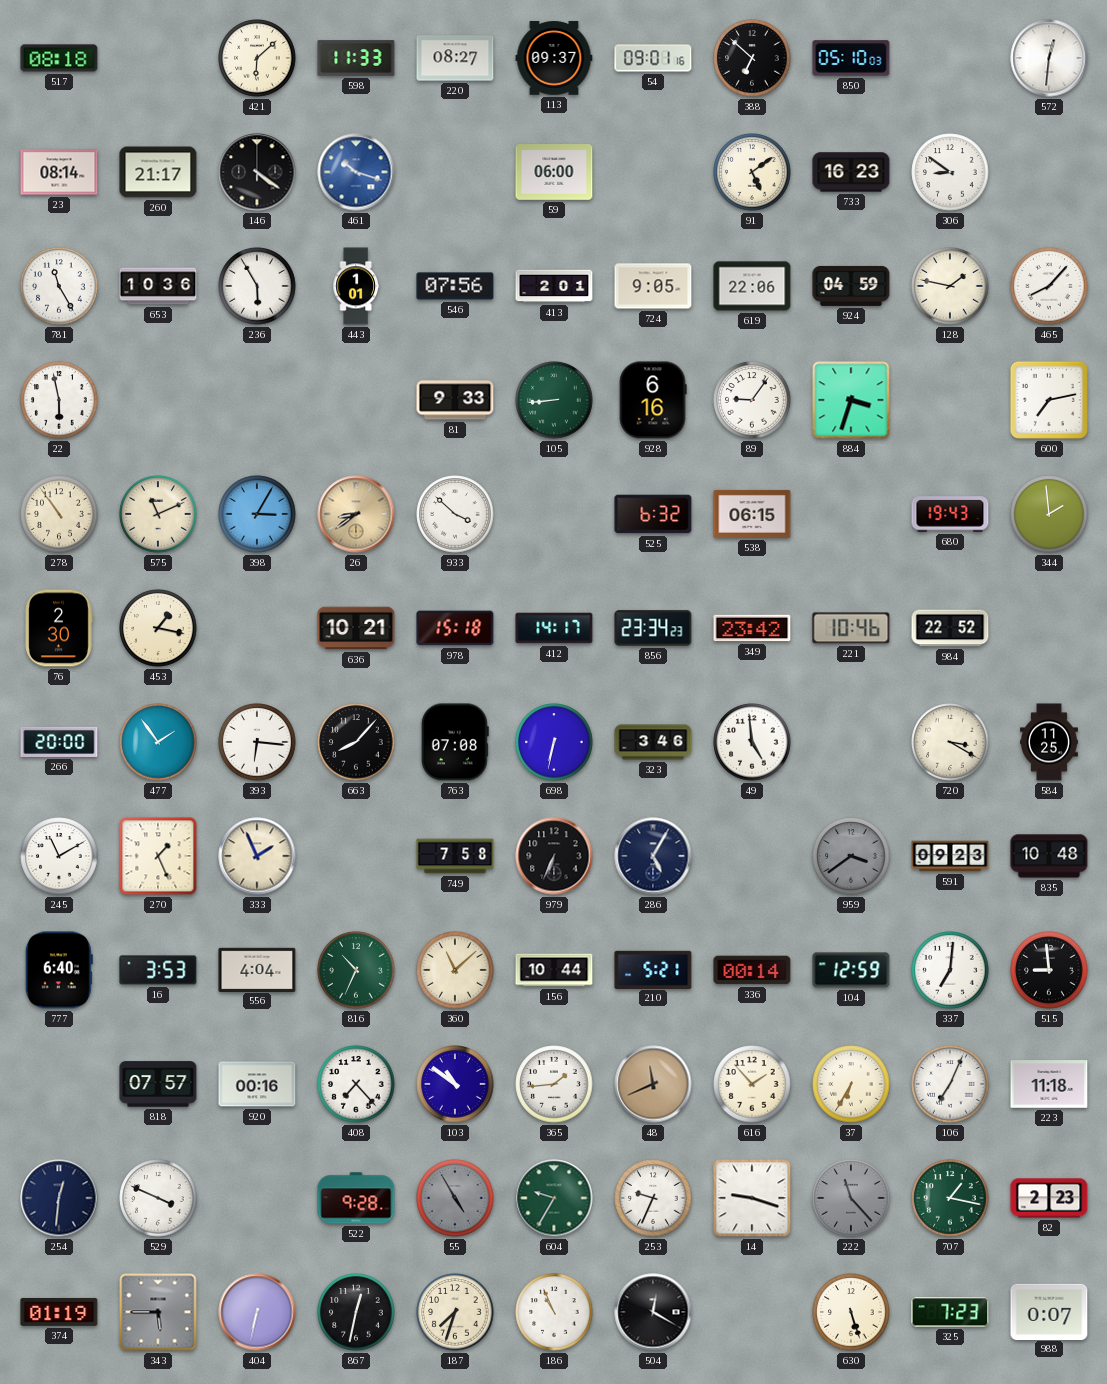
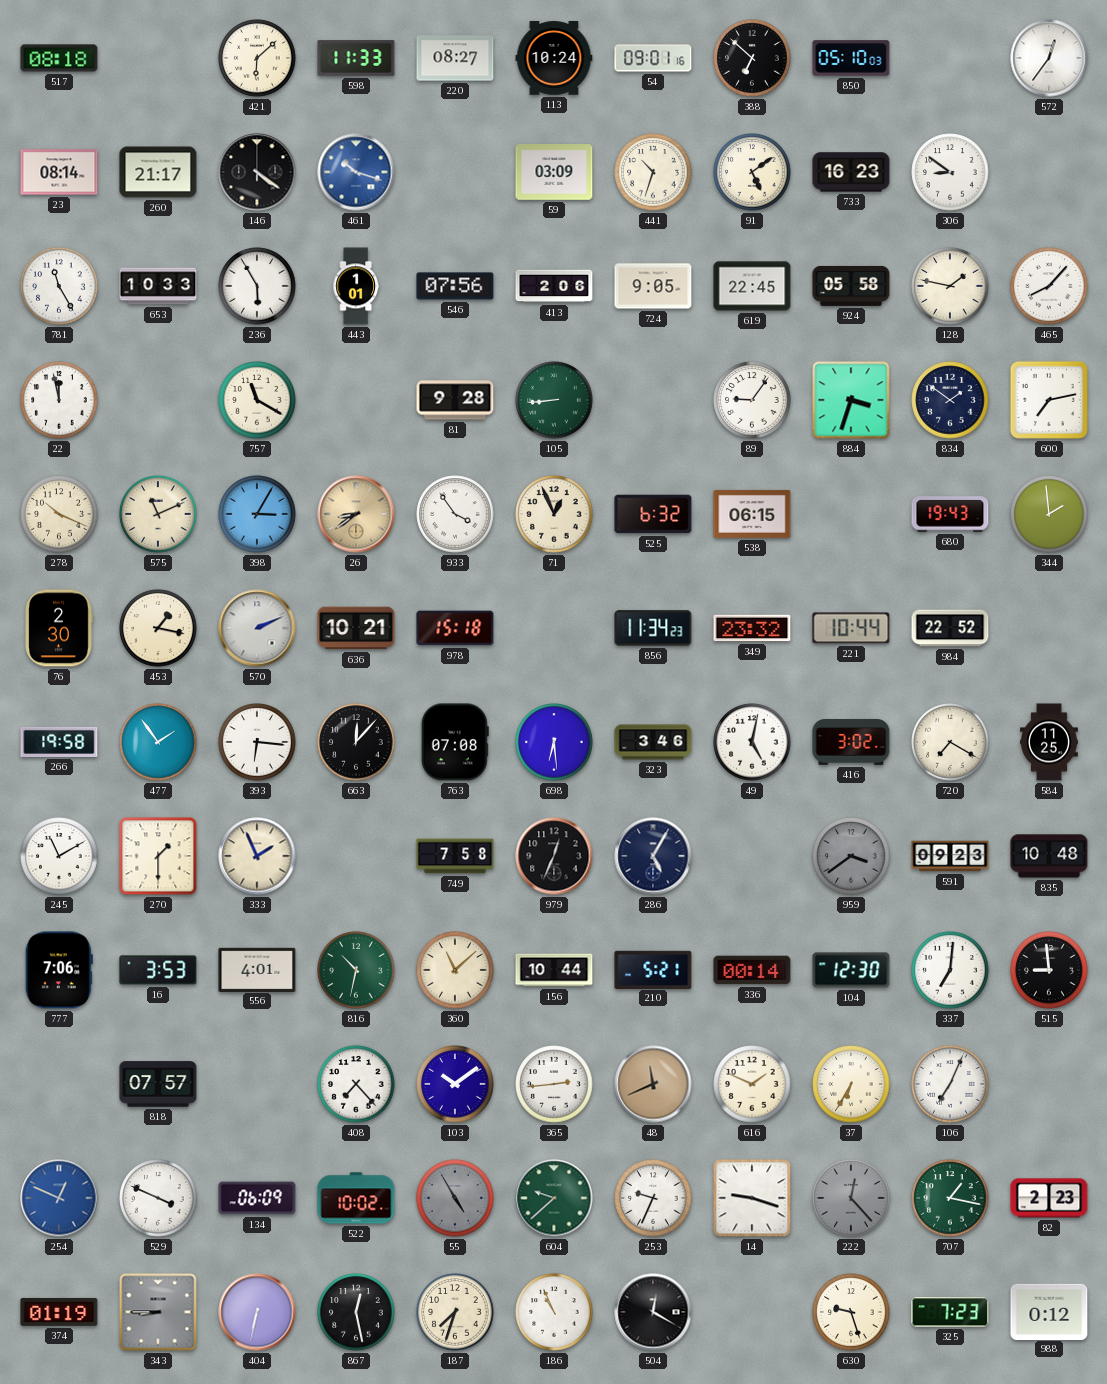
113: 09:37 -> 10:24
572: 12:31 -> 12:36
59: 06:00 -> 03:09
441: none -> 10:33
653: 10:36 -> 10:33
413: 2:01 -> 2:06
619: 22:06 -> 22:45
924: 04:59 -> 05:58
22: 5:58 -> 11:58
757: none -> 11:20
81: 9:33 -> 9:28
928: 6:16 -> none
834: none -> 1:51
278: 10:54 -> 10:19
933: 3:52 -> 3:54
71: none -> 12:56
570: none -> 2:11
412: 14:17 -> none
856: 23:34 -> 11:34
349: 23:42 -> 23:32
221: 10:46 -> 10:44
266: 20:00 -> 19:58
663: 8:07 -> 12:07
698: 6:32 -> 6:29
49: 4:59 -> 5:02
416: none -> 3:02
720: 3:20 -> 7:20
270: 1:26 -> 1:30
979: 6:34 -> 12:34
777: 6:40 -> 7:06
556: 4:04 -> 4:01
816: 10:34 -> 10:32
104: 12:59 -> 12:30
920: 00:16 -> none
103: 10:51 -> 10:09
365: 1:44 -> 2:44
616: 1:53 -> 1:49
223: 11:18 -> none
254: 12:31 -> 12:49
254 dial: navy -> blue
134: none -> 06:09
522: 9:28 -> 10:02
604: 9:35 -> 9:38
222: 11:23 -> 12:23
343: 5:45 -> 8:45
867: 12:32 -> 12:28
630: 5:27 -> 9:27
988: 0:07 -> 0:12
